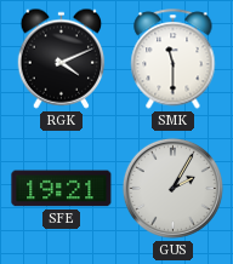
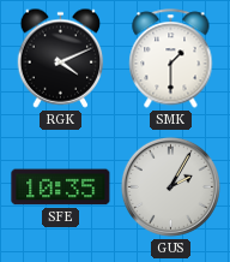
SMK: 11:30 -> 1:30
SFE: 19:21 -> 10:35
